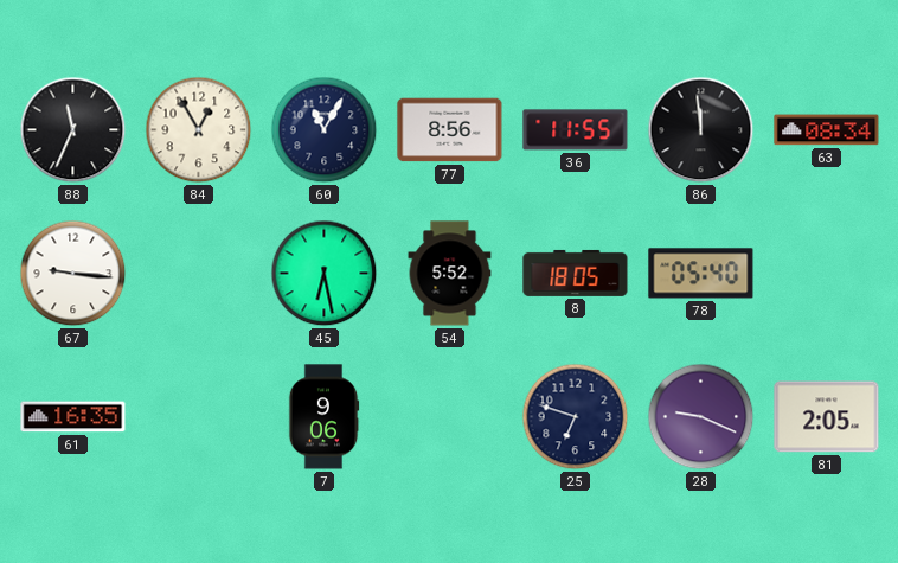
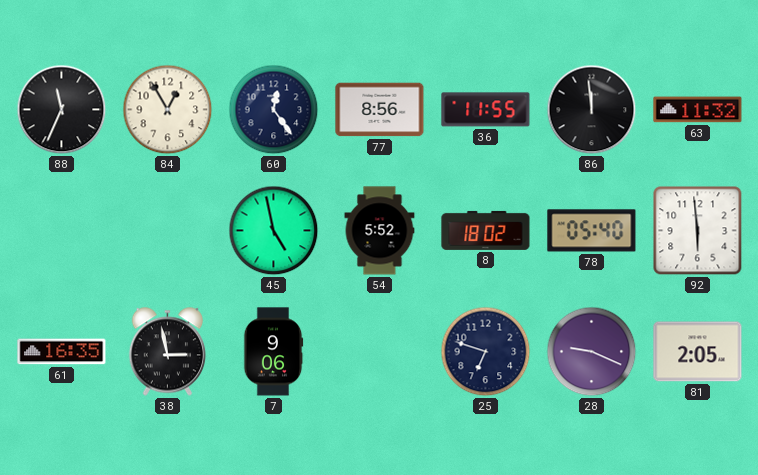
60: 11:05 -> 12:24
63: 08:34 -> 11:32
67: 9:16 -> none
45: 6:28 -> 4:58
8: 18:05 -> 18:02
92: none -> 5:59
38: none -> 2:58
